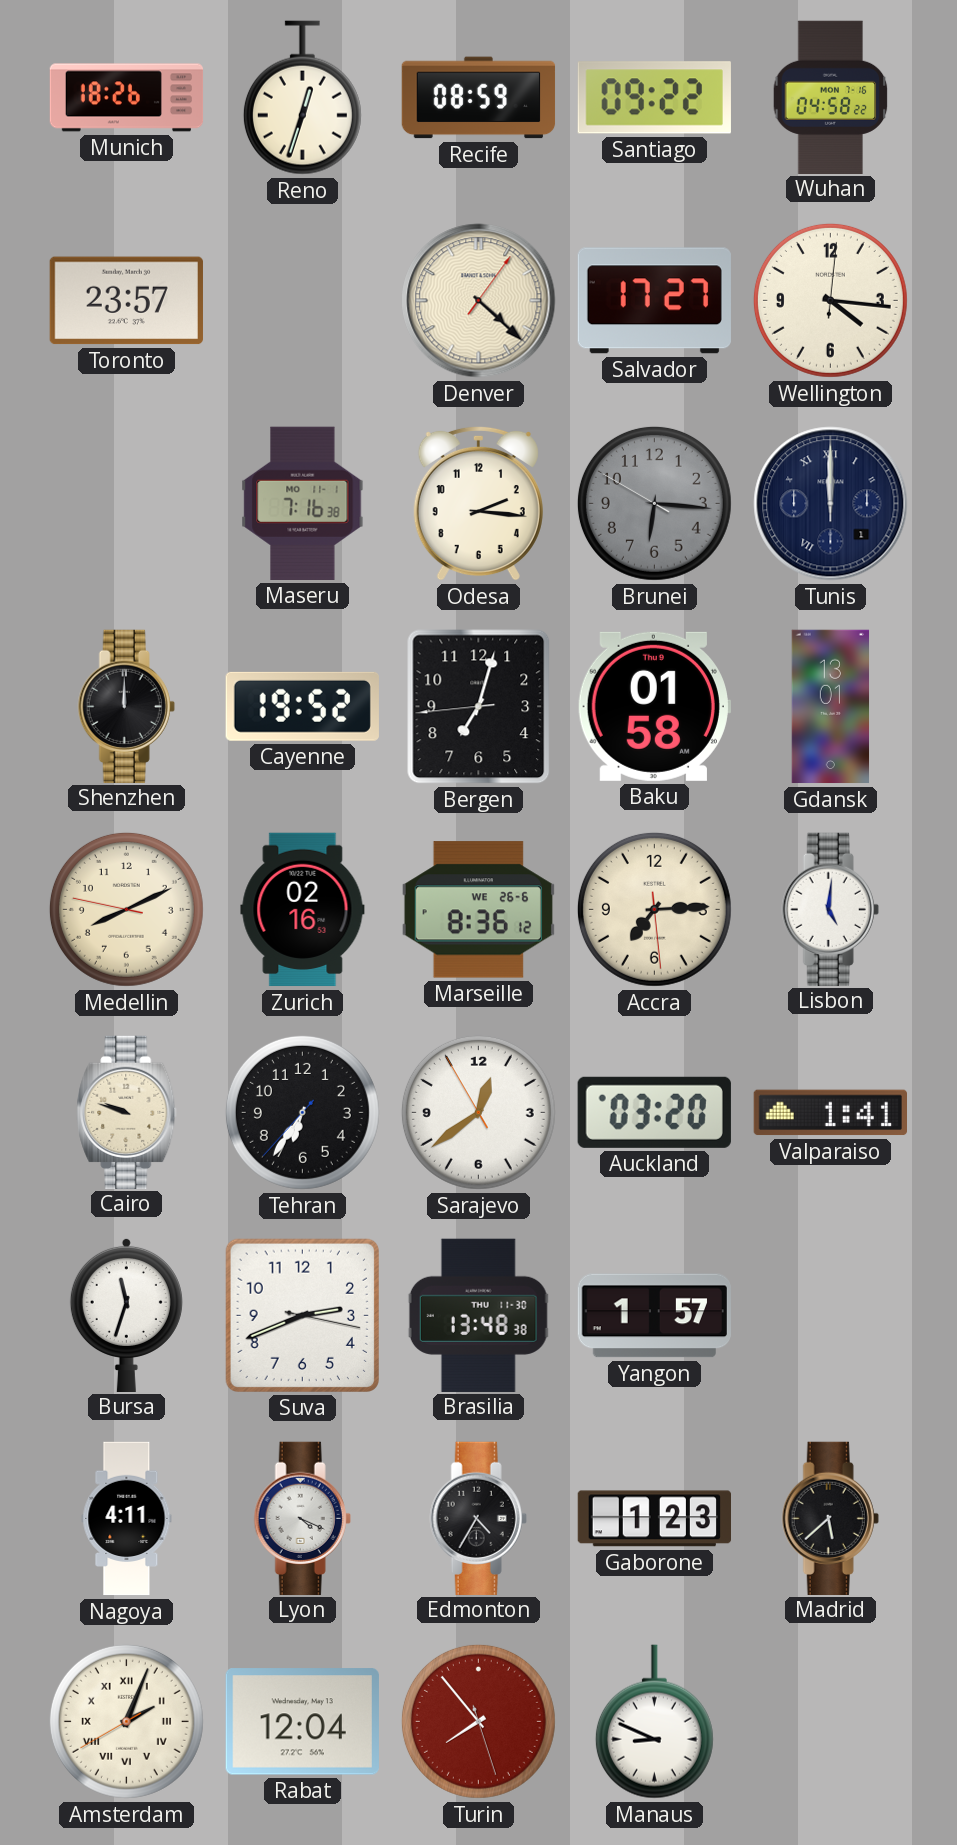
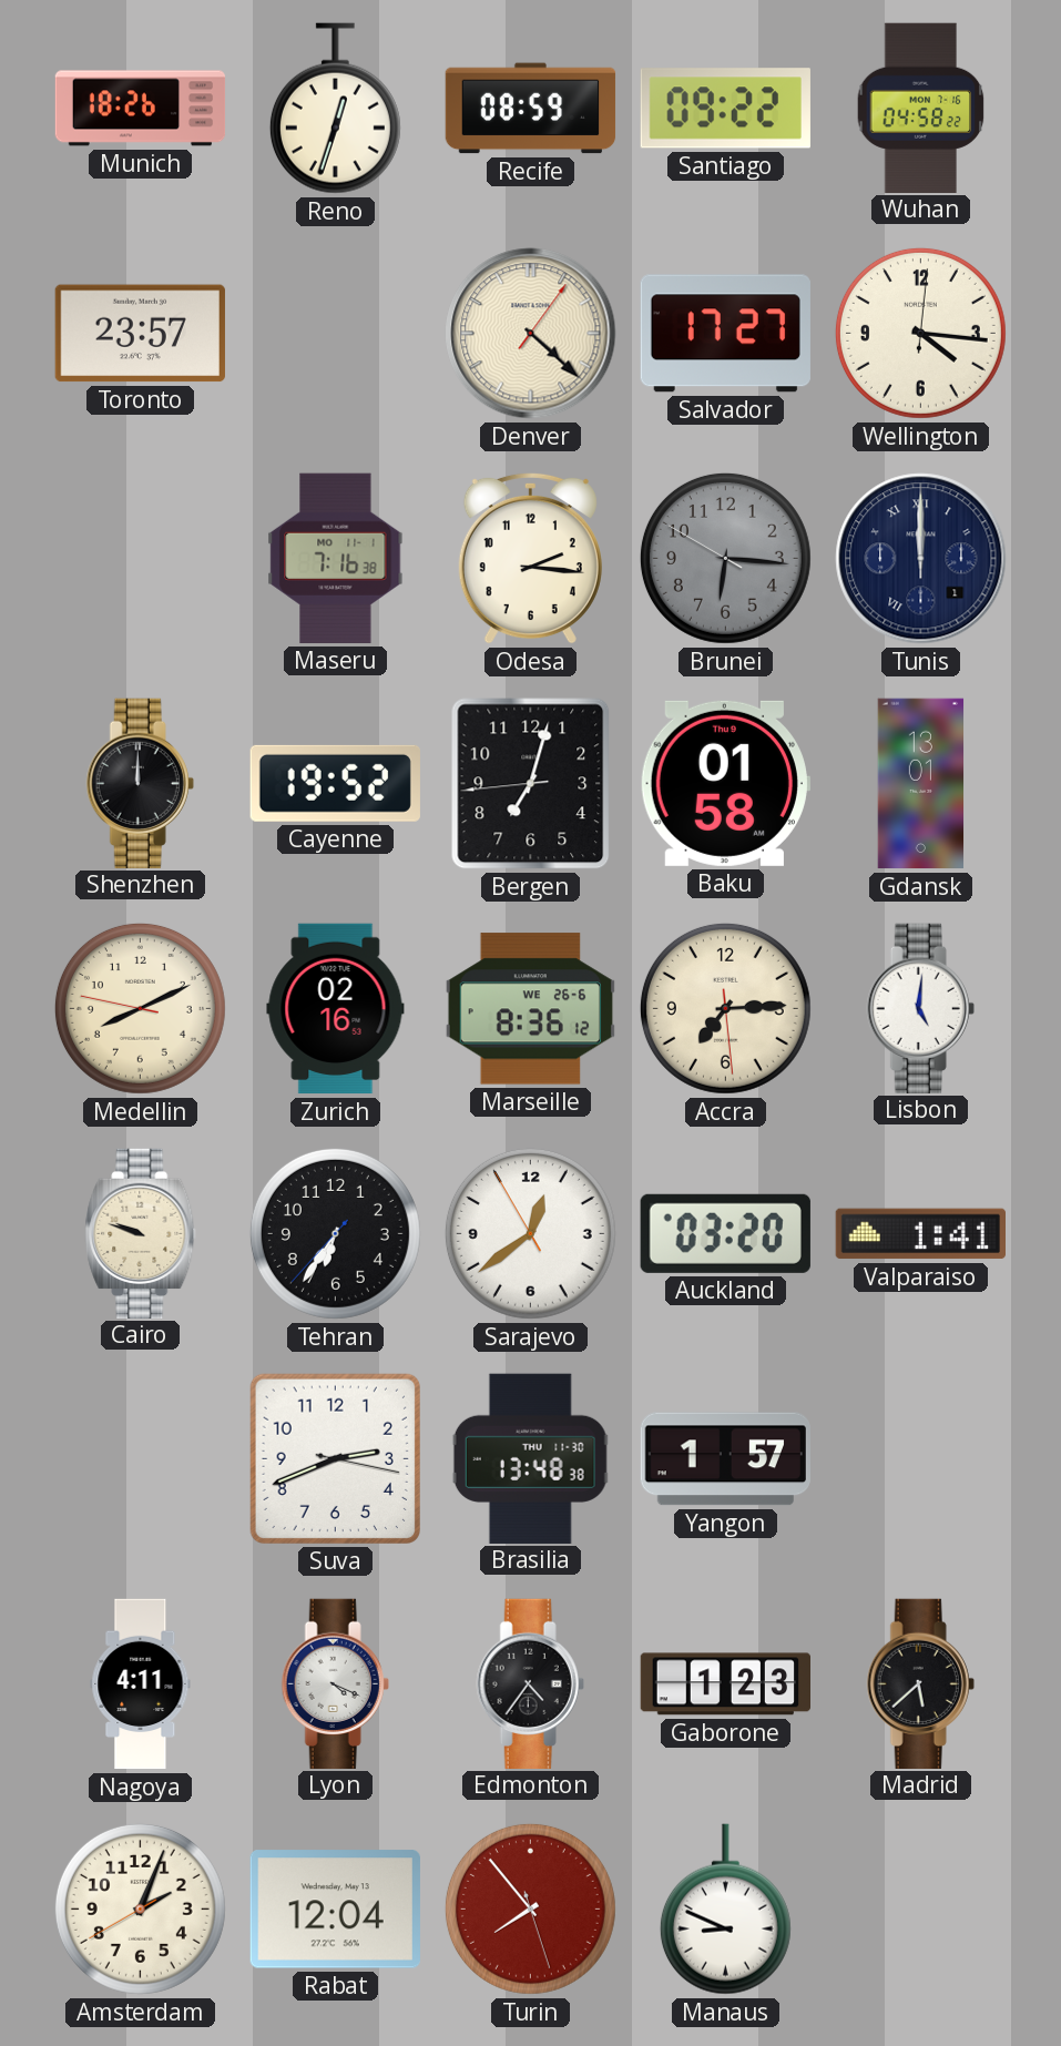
Bursa: 11:33 -> none
Edmonton: 4:35 -> 4:36
Amsterdam numerals: Roman -> Arabic
